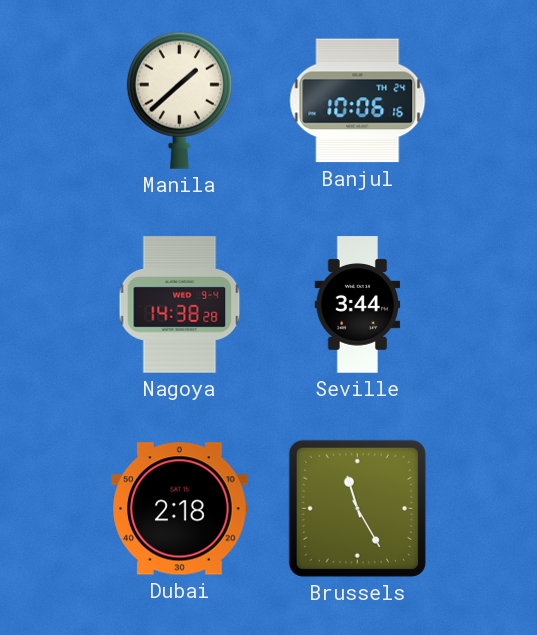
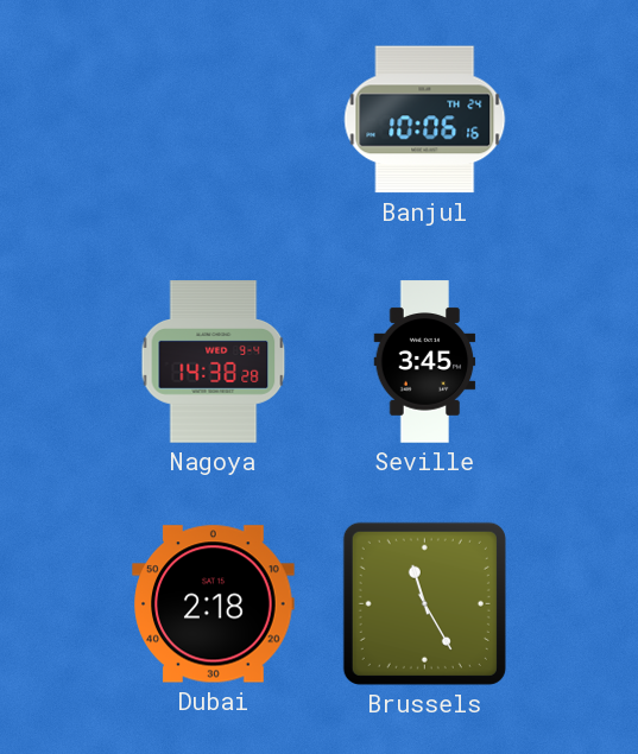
Manila: 1:38 -> none
Seville: 3:44 -> 3:45
